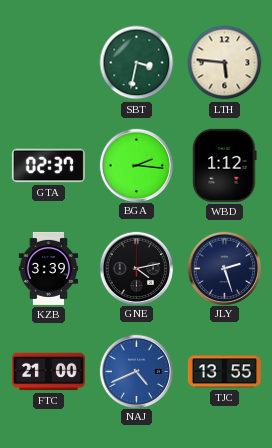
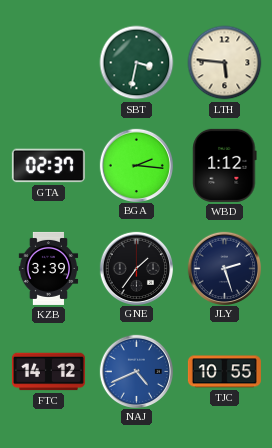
GNE: 4:13 -> 1:36
FTC: 21:00 -> 14:12
TJC: 13:55 -> 10:55
